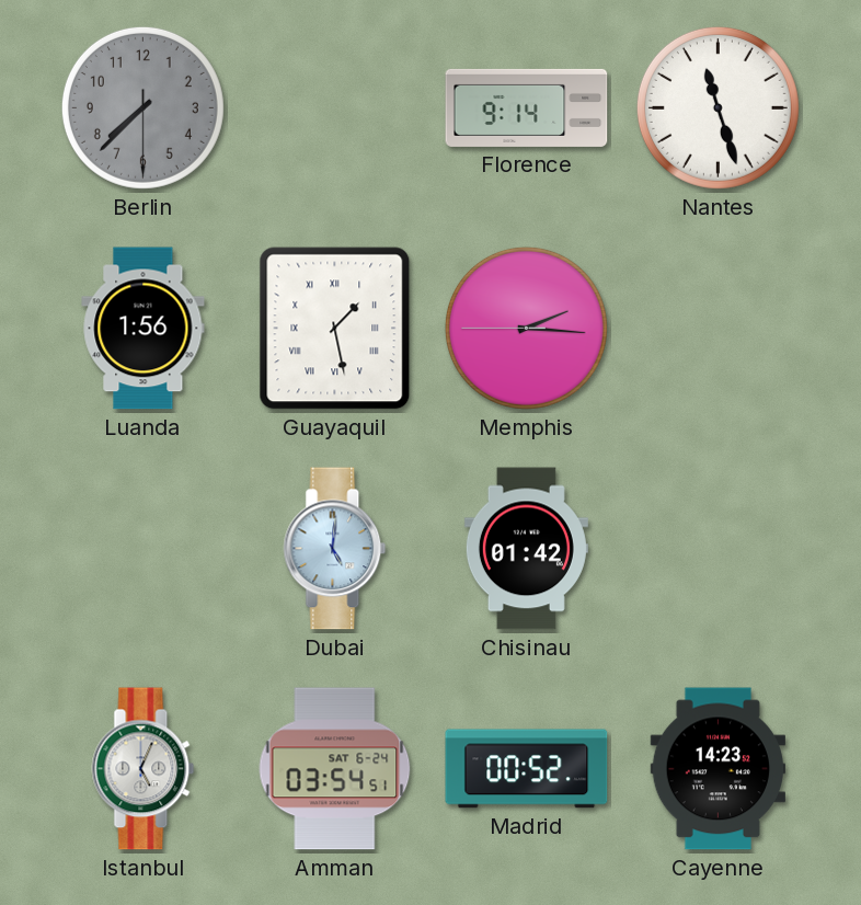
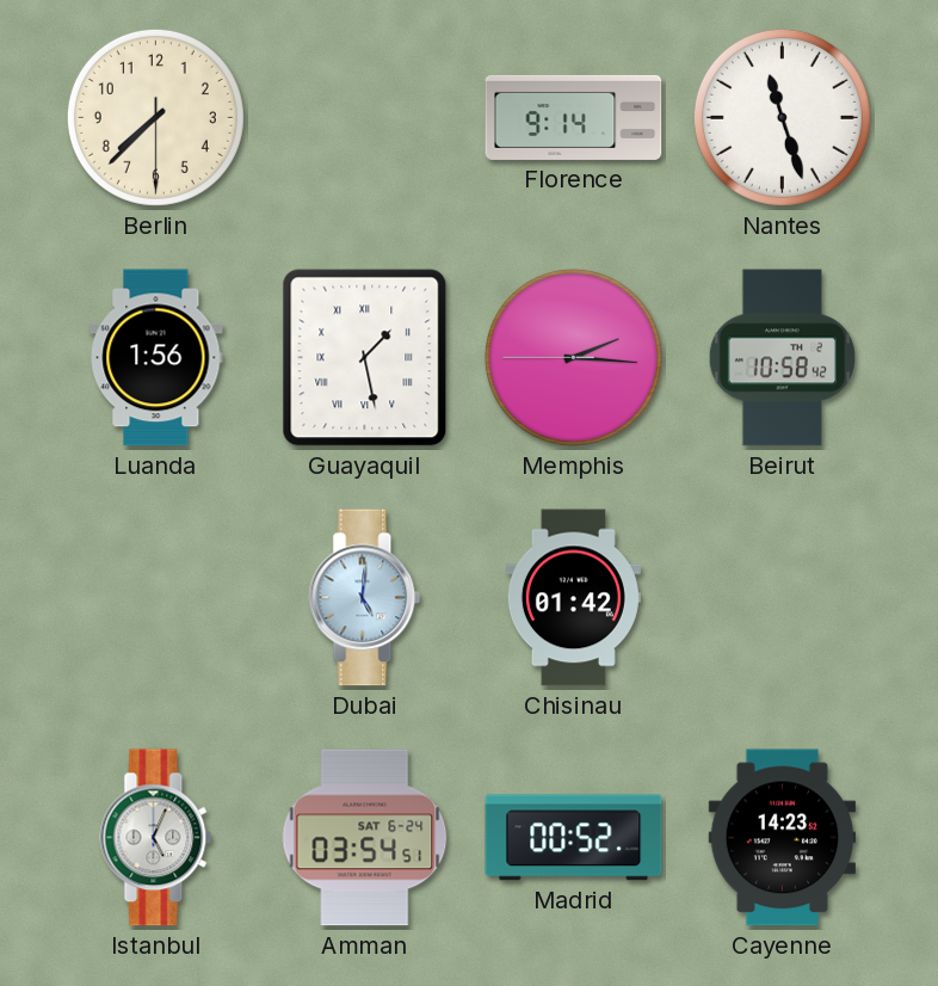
Berlin dial: grey -> cream
Beirut: none -> 10:58
